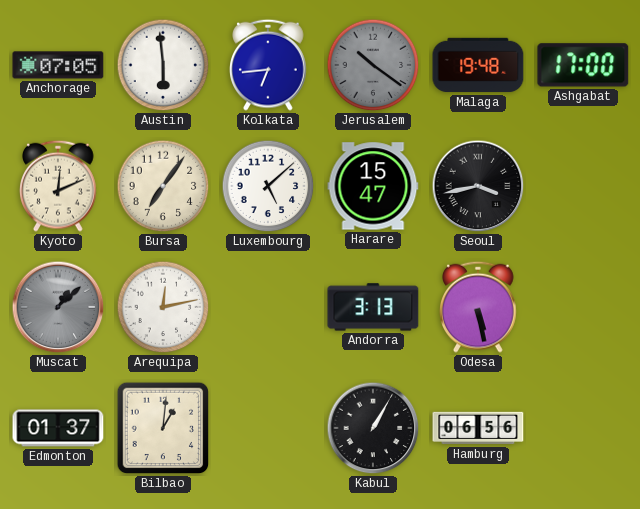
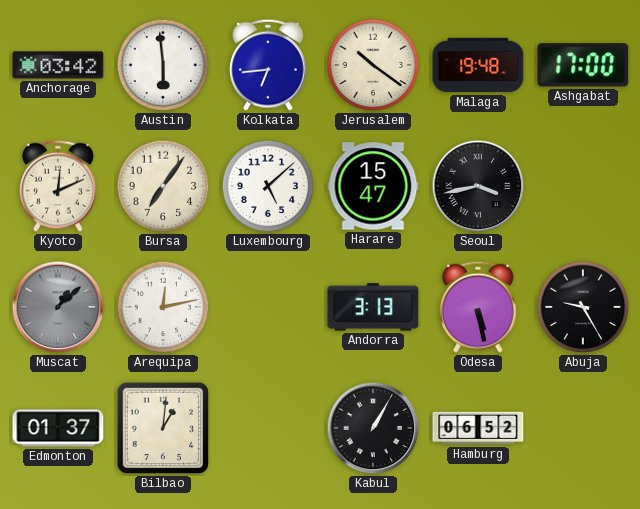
Anchorage: 07:05 -> 03:42
Jerusalem dial: grey -> cream
Abuja: none -> 9:25
Hamburg: 06:56 -> 06:52
